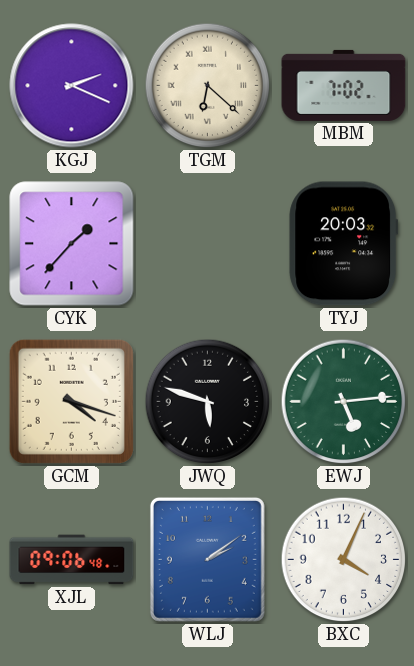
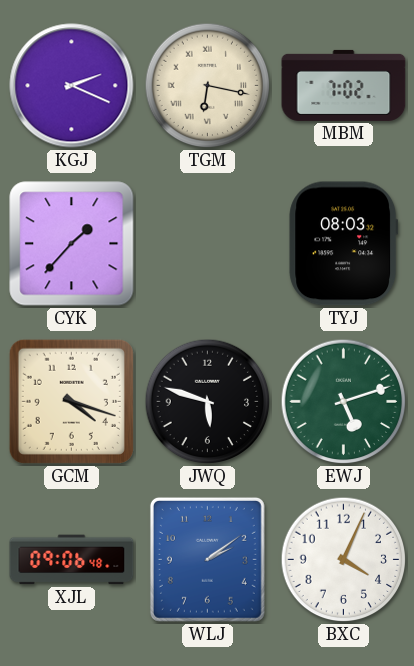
TGM: 6:22 -> 6:17
TYJ: 20:03 -> 08:03
EWJ: 5:14 -> 5:12
